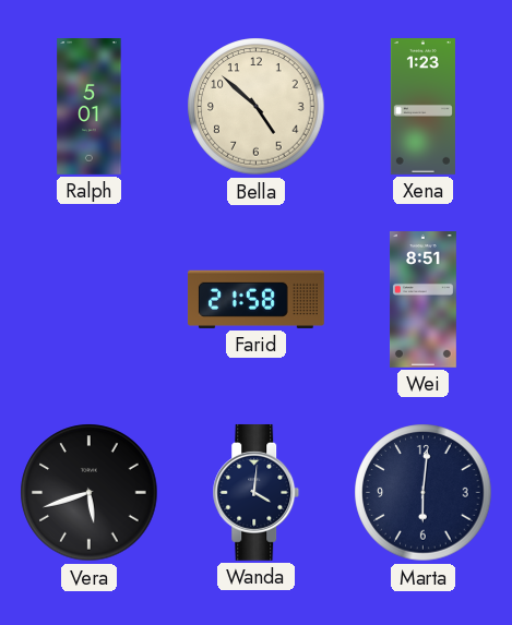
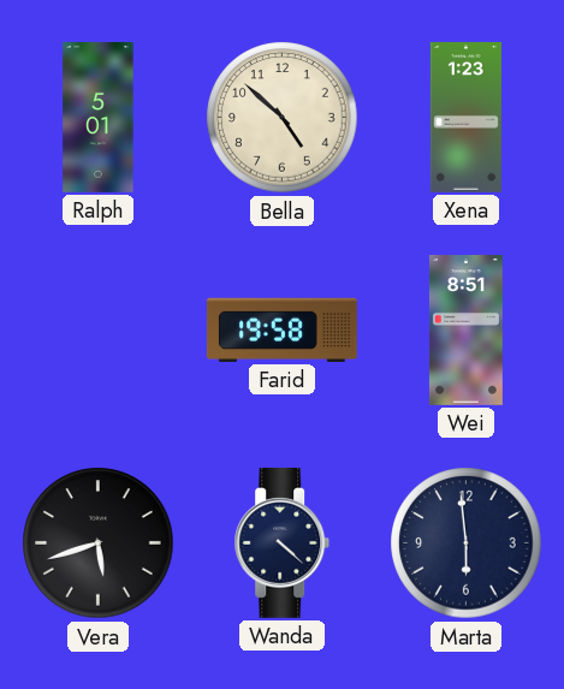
Farid: 21:58 -> 19:58
Wanda: 4:01 -> 4:22
Marta: 6:01 -> 5:59
